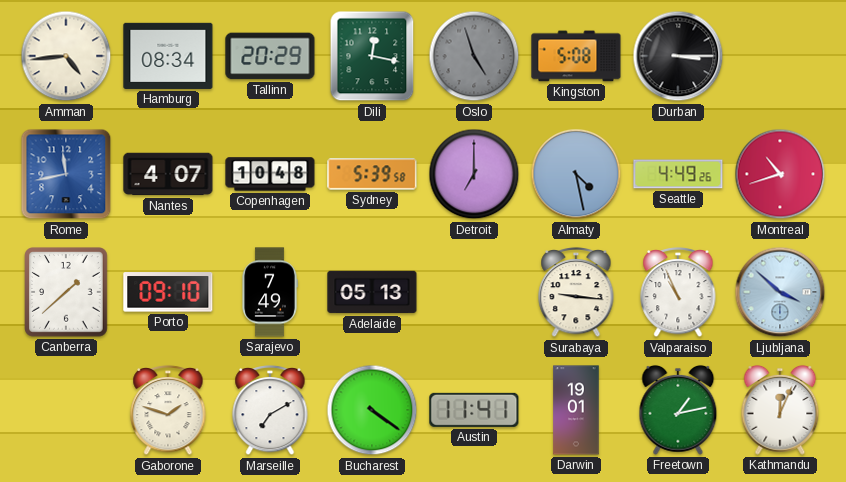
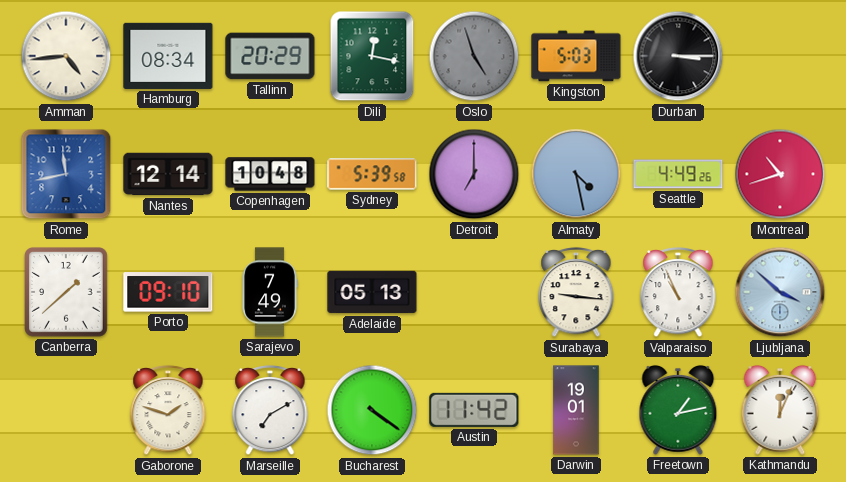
Kingston: 5:08 -> 5:03
Nantes: 4:07 -> 12:14
Austin: 11:41 -> 11:42
